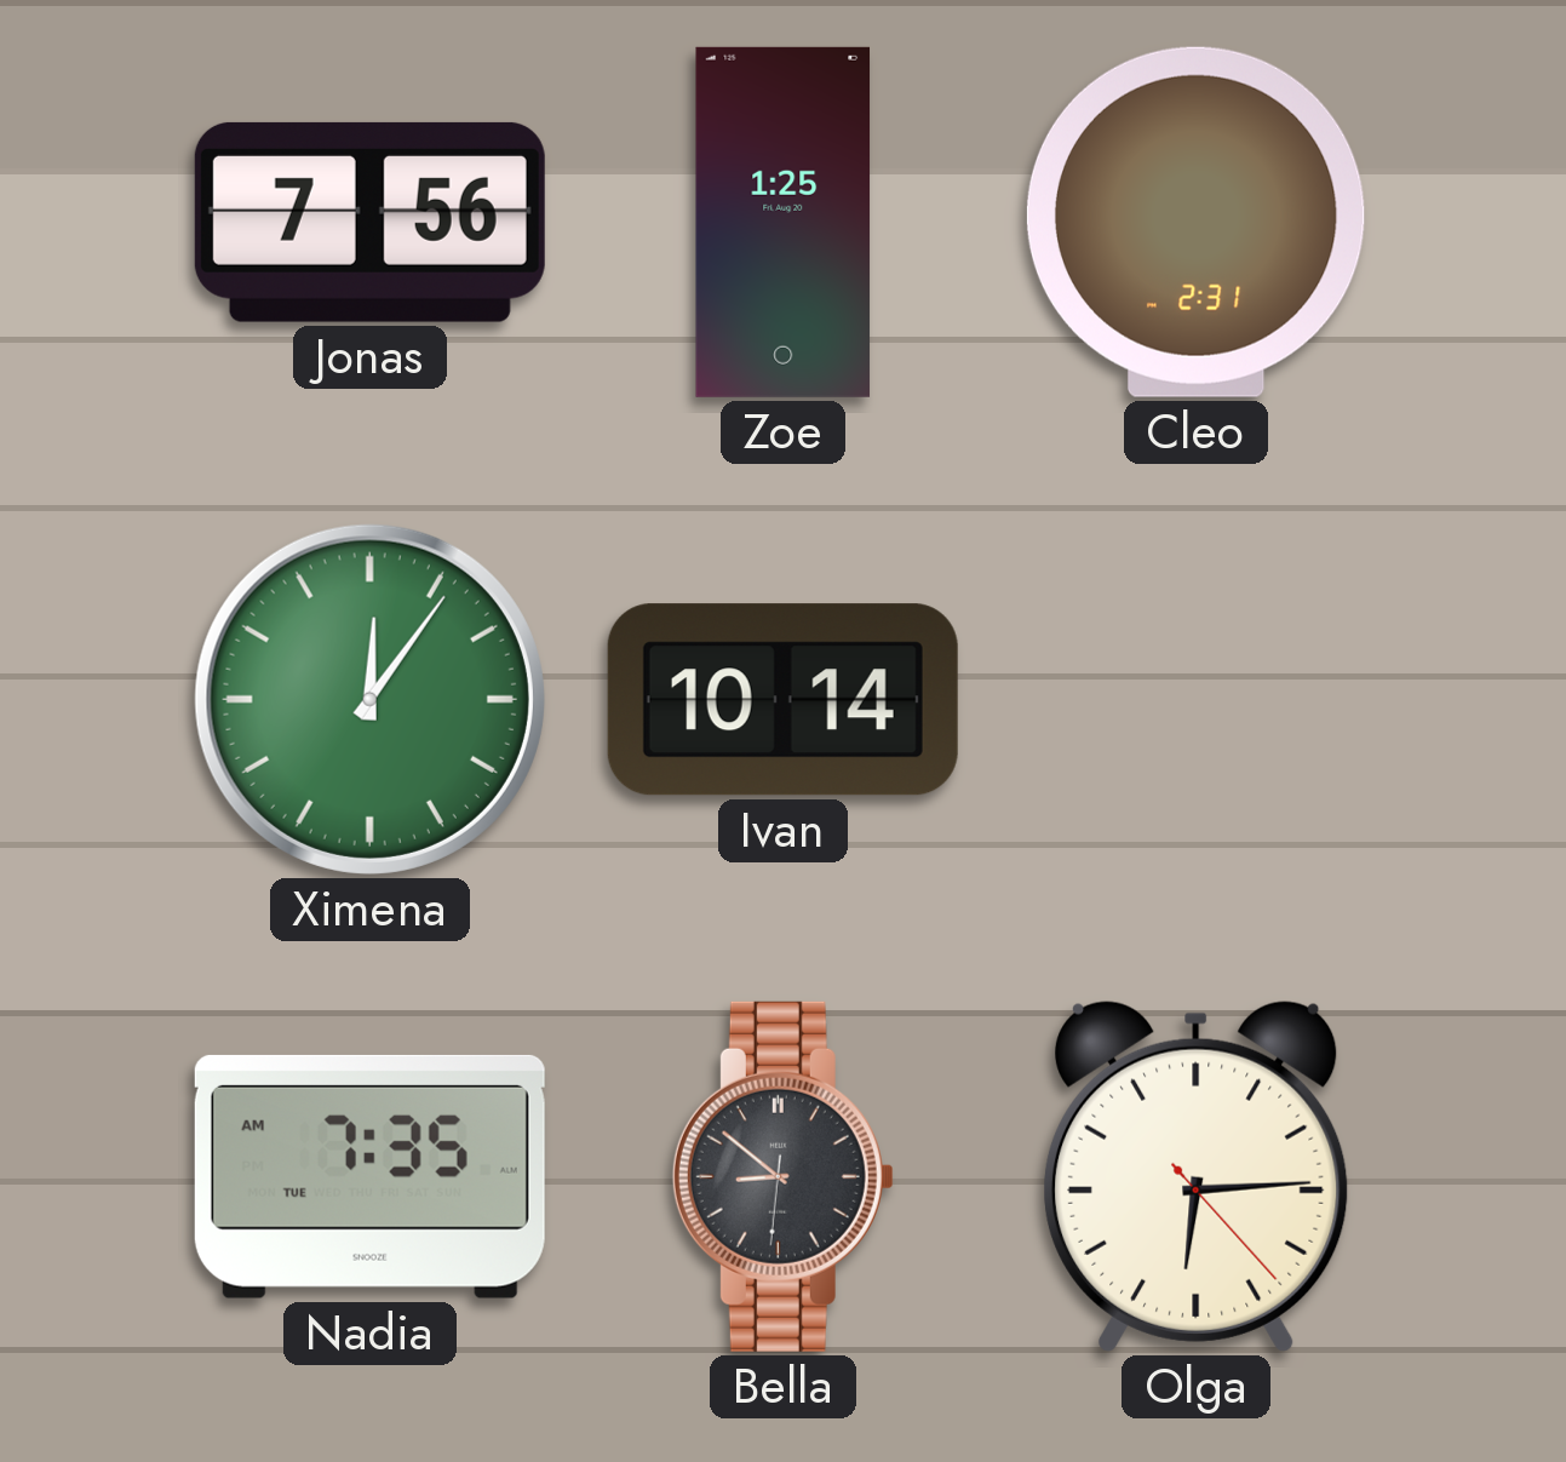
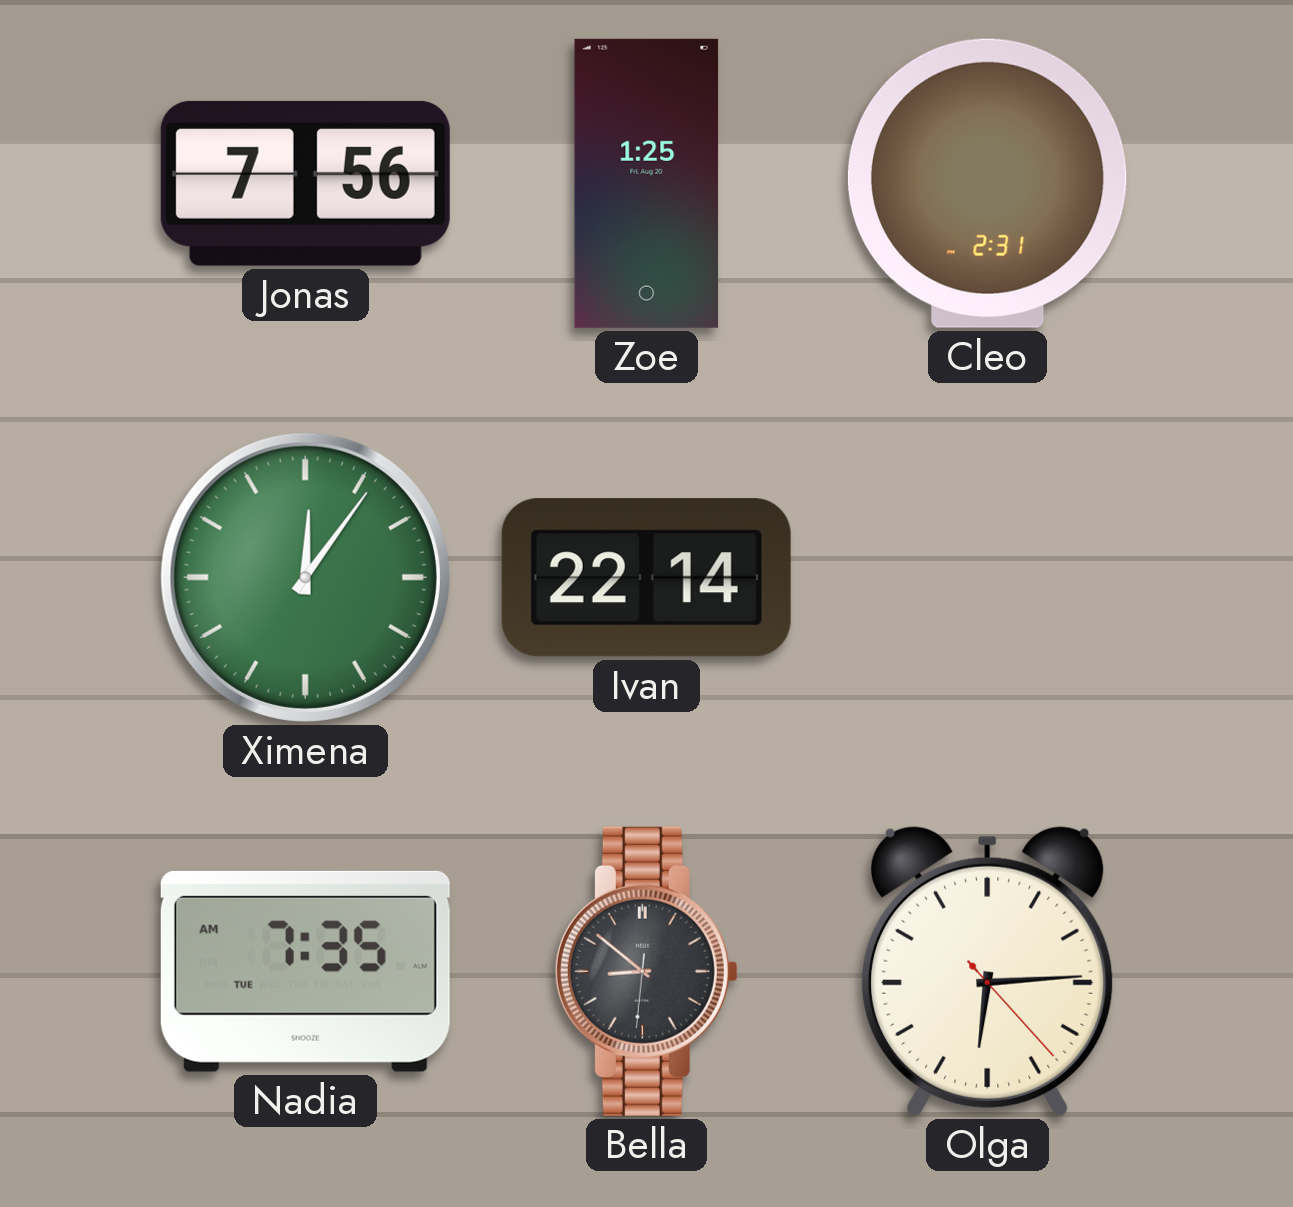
Ivan: 10:14 -> 22:14
